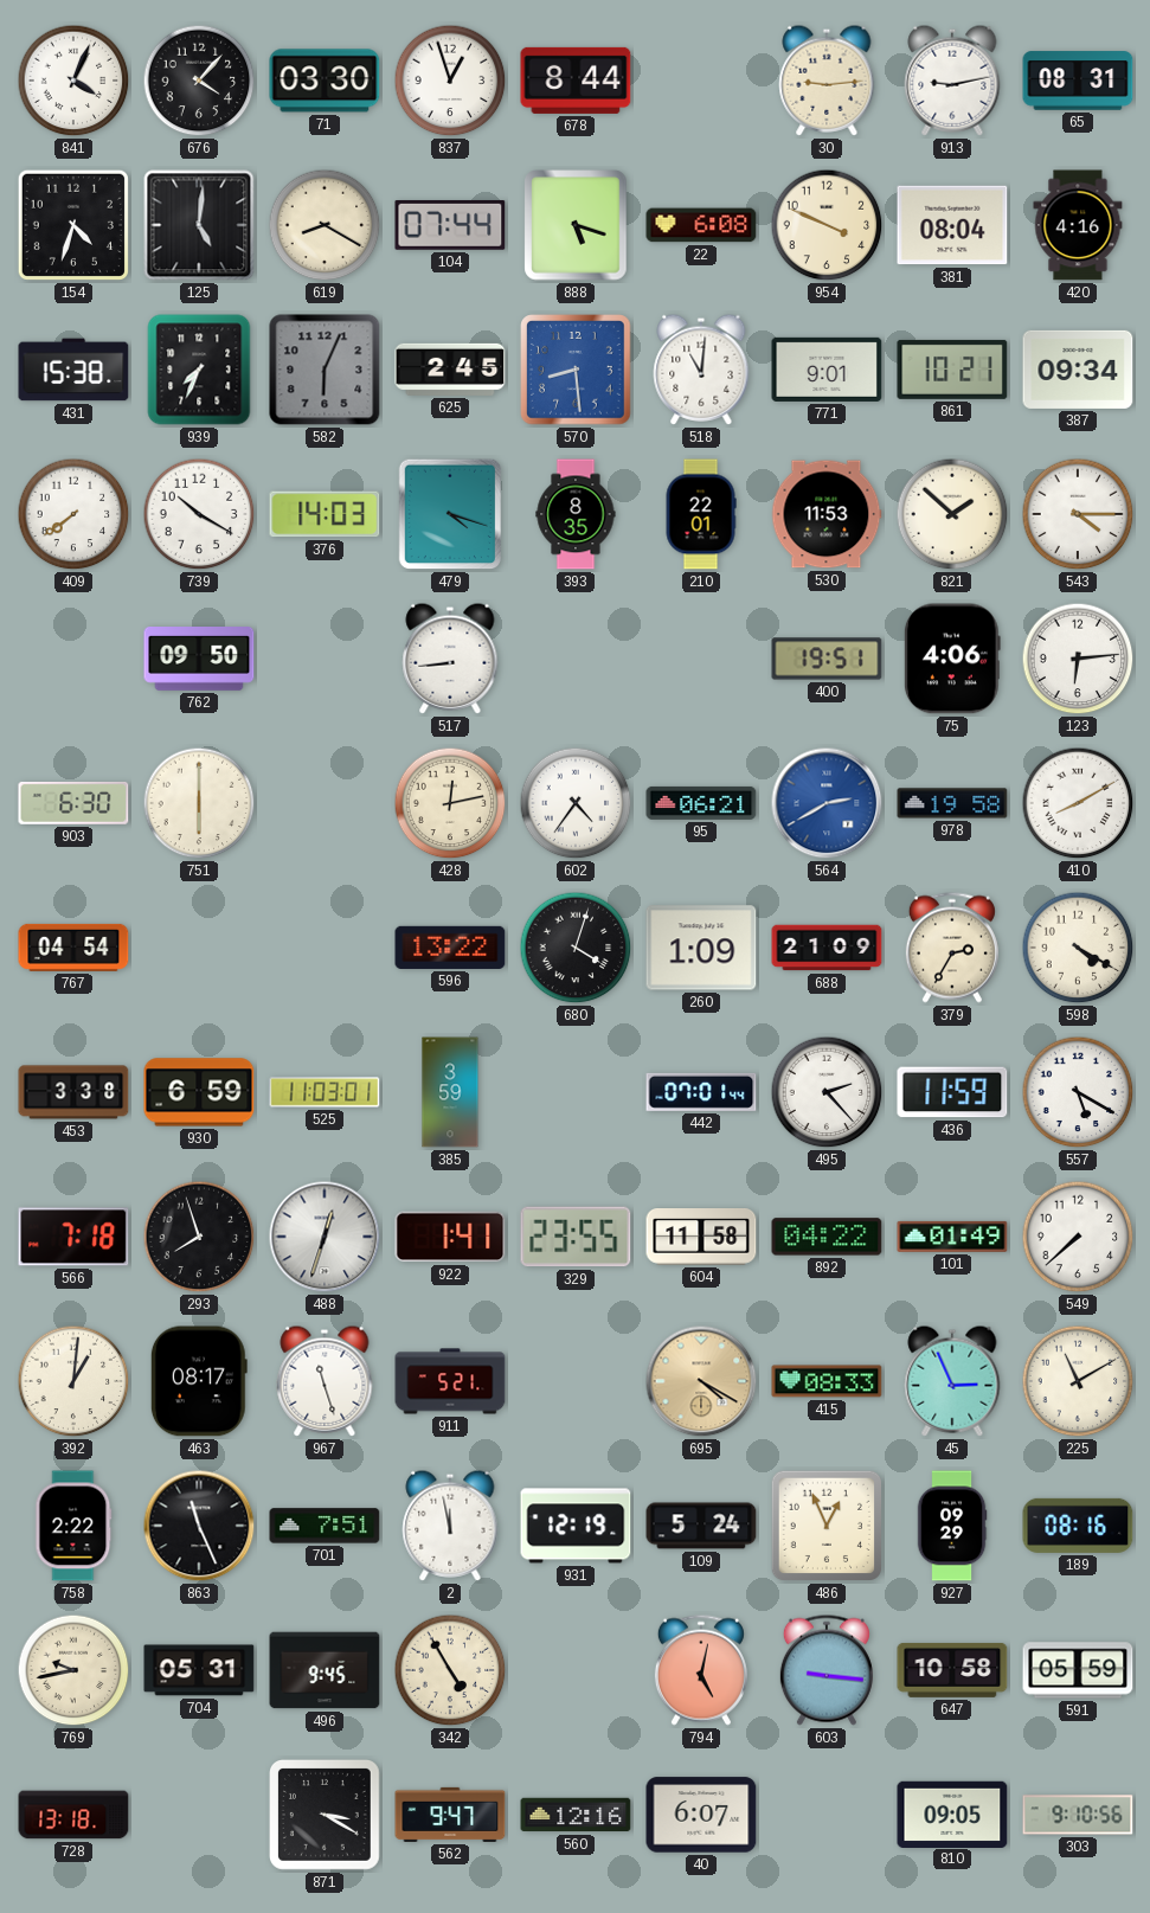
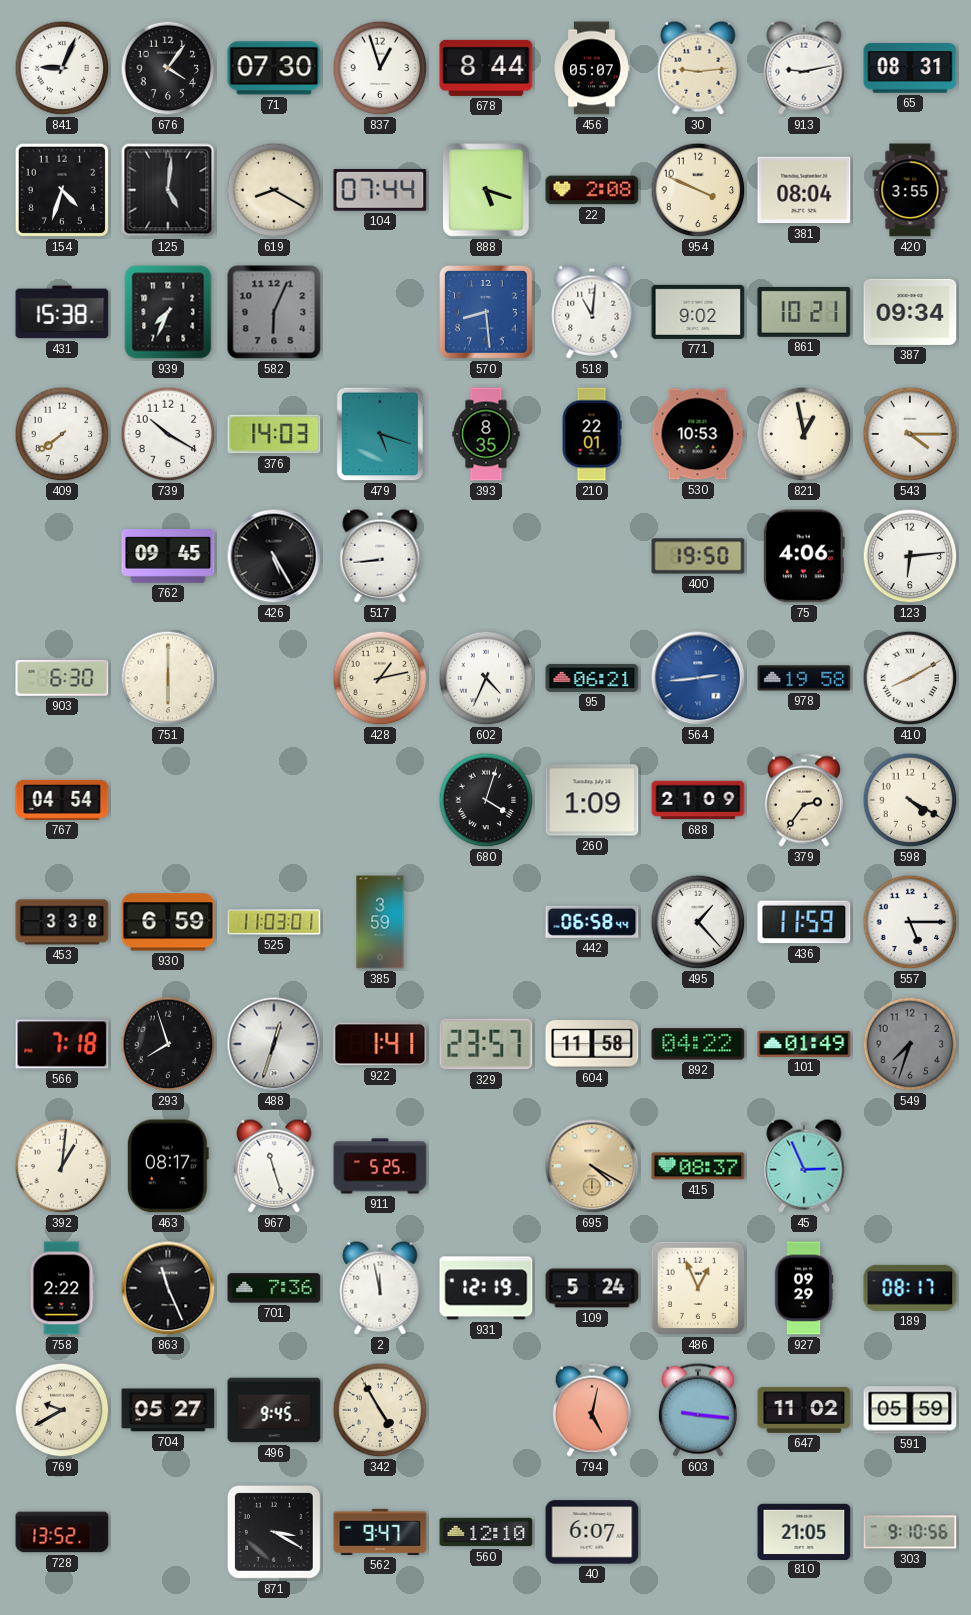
841: 4:04 -> 9:04
676: 4:07 -> 4:06
71: 03:30 -> 07:30
456: none -> 05:07
22: 6:08 -> 2:08
420: 4:16 -> 3:55
625: 2:45 -> none
771: 9:01 -> 9:02
479: 4:18 -> 5:18
530: 11:53 -> 10:53
821: 1:52 -> 12:58
762: 09:50 -> 09:45
426: none -> 5:25
400: 19:51 -> 19:50
428: 12:13 -> 1:13
602: 4:36 -> 4:34
564: 2:40 -> 2:44
596: 13:22 -> none
379: 2:35 -> 2:36
442: 07:01 -> 06:58
495: 2:23 -> 1:23
557: 5:20 -> 5:15
329: 23:55 -> 23:57
549: 7:38 -> 7:33
549 dial: white -> grey
911: 5:21 -> 5:25
415: 08:33 -> 08:37
225: 11:10 -> none
701: 7:51 -> 7:36
189: 08:16 -> 08:17
769: 9:43 -> 9:40
704: 05:31 -> 05:27
647: 10:58 -> 11:02
728: 13:18 -> 13:52
560: 12:16 -> 12:10
810: 09:05 -> 21:05
